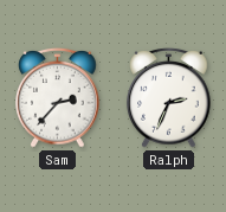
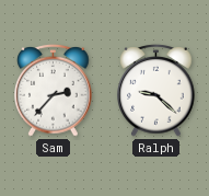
Ralph: 2:34 -> 9:22
